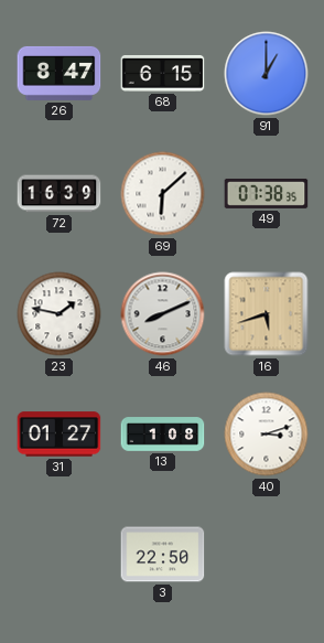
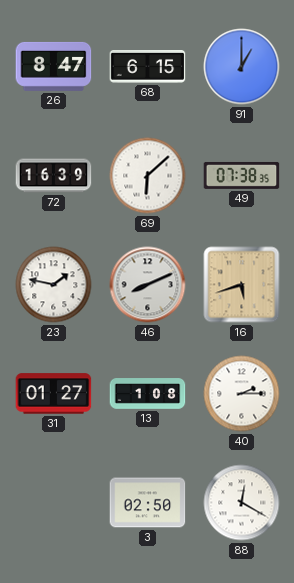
40: 3:12 -> 2:15
3: 22:50 -> 02:50
88: none -> 12:20
